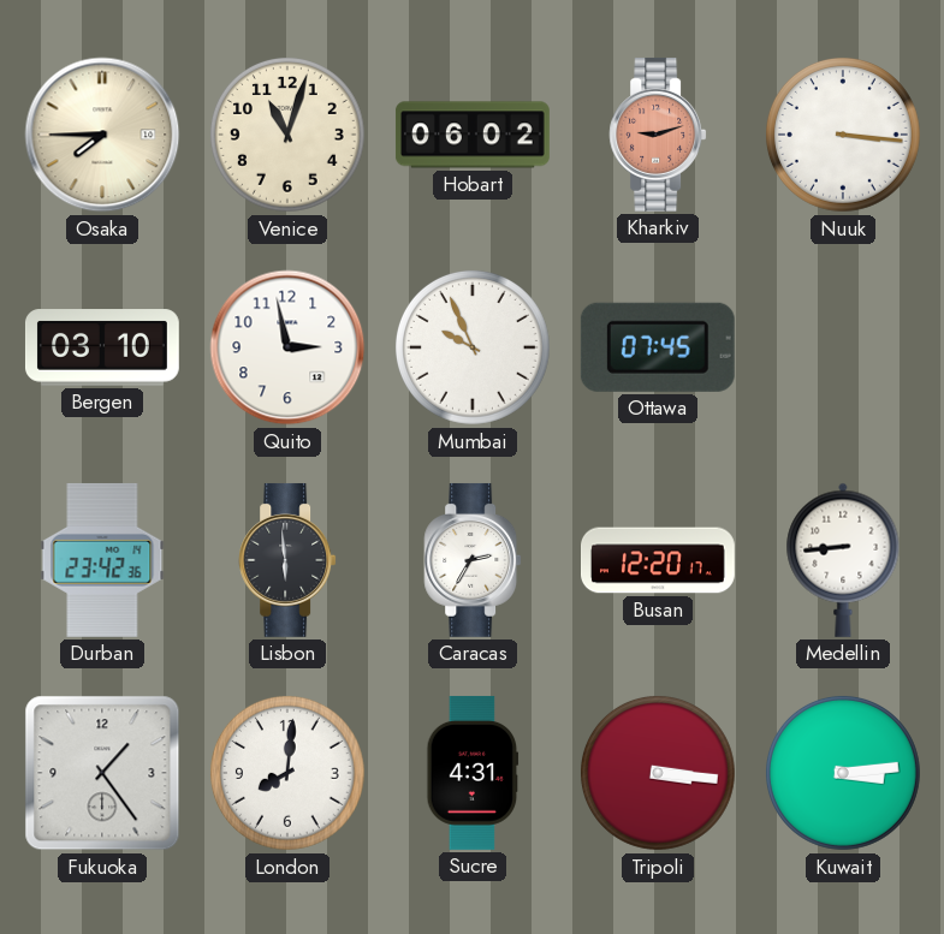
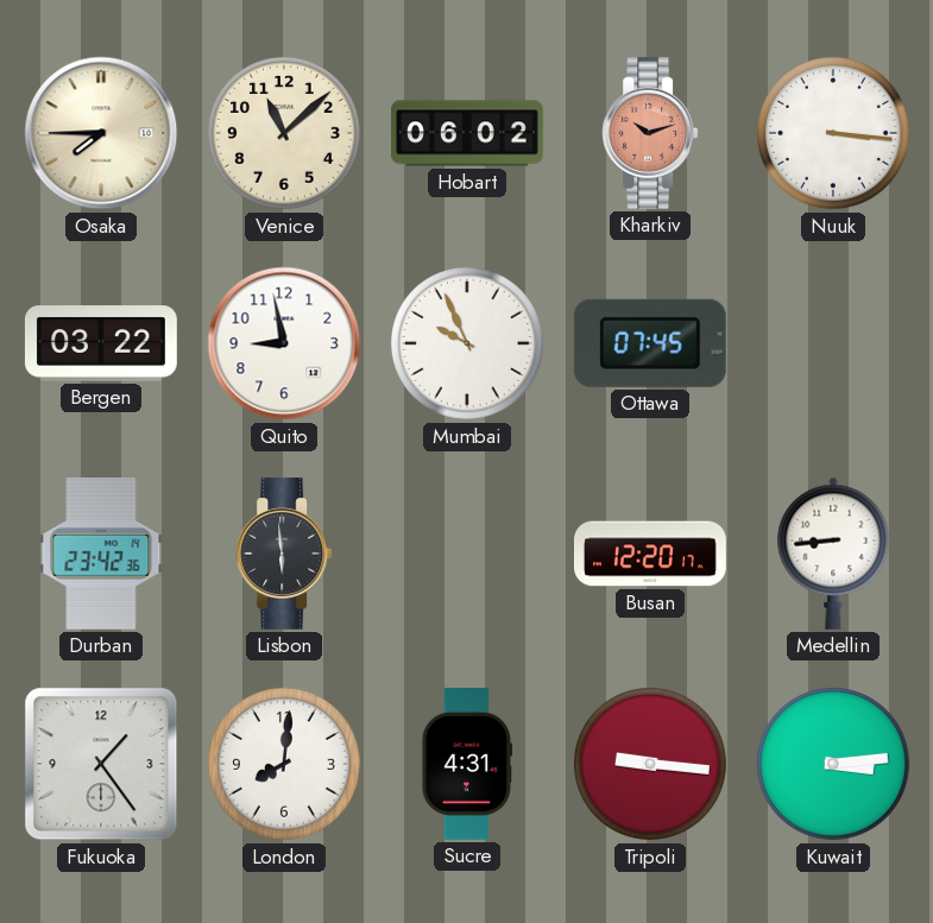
Venice: 11:03 -> 11:08
Kharkiv: 9:12 -> 10:12
Bergen: 03:10 -> 03:22
Quito: 2:58 -> 8:58
Caracas: 2:35 -> none
Tripoli: 3:16 -> 9:16
